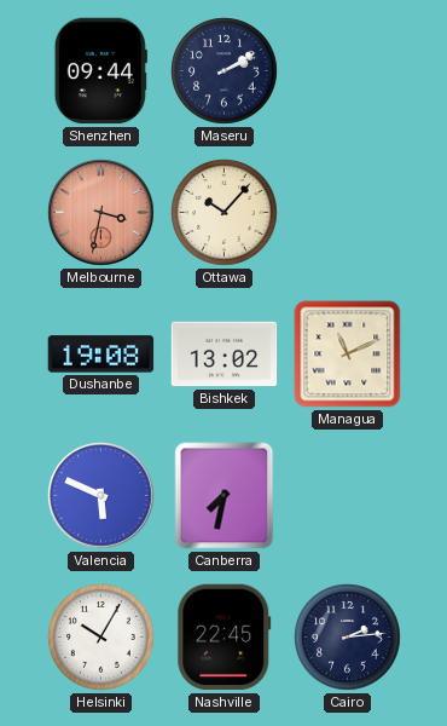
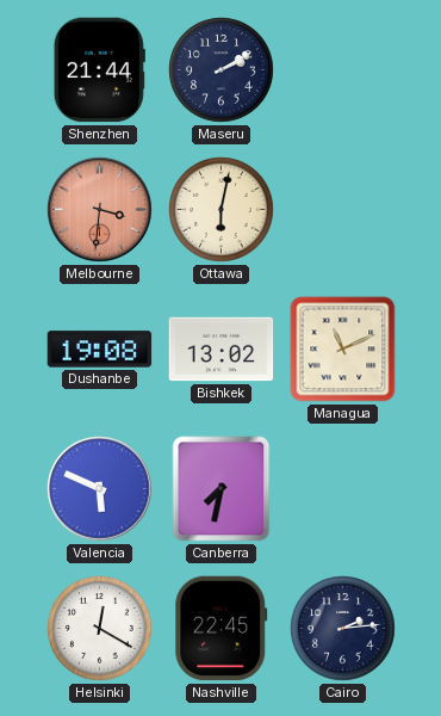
Shenzhen: 09:44 -> 21:44
Melbourne: 3:32 -> 3:31
Ottawa: 10:07 -> 6:02
Helsinki: 10:05 -> 12:20
